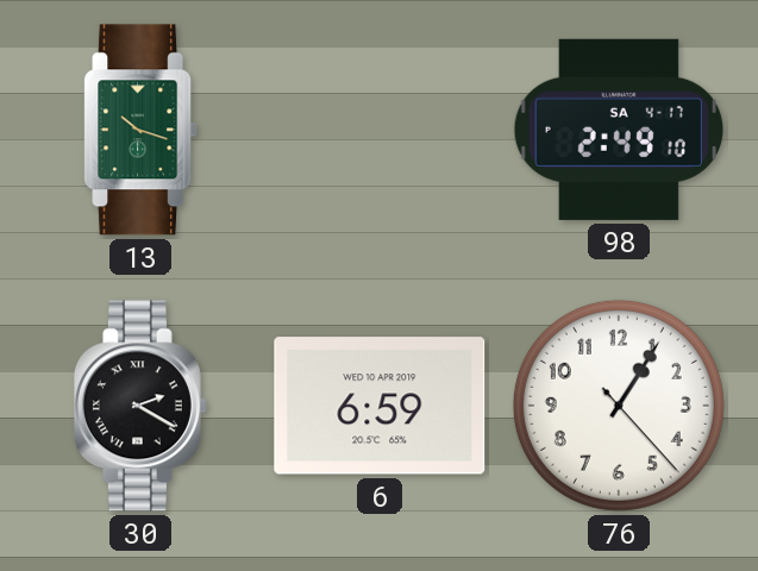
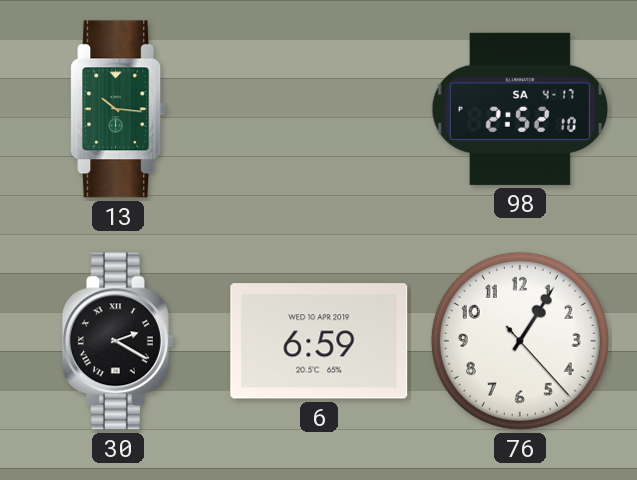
13: 10:18 -> 10:16
98: 2:49 -> 2:52
